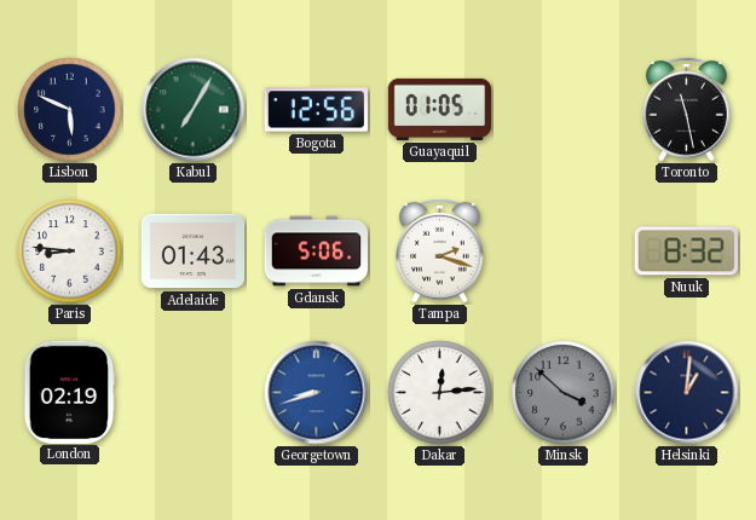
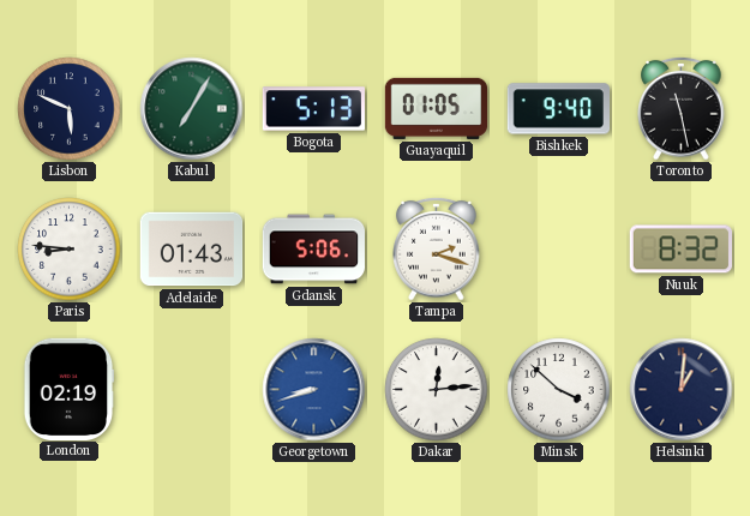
Bogota: 12:56 -> 5:13
Bishkek: none -> 9:40
Minsk dial: grey -> white
